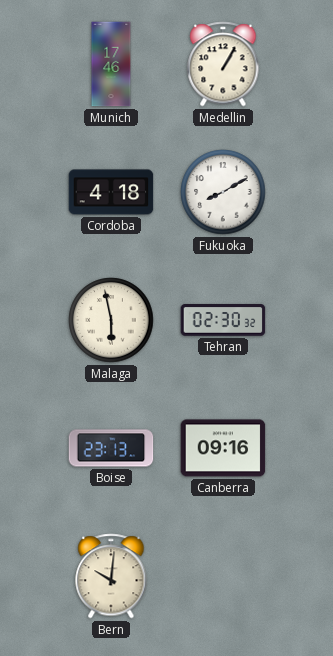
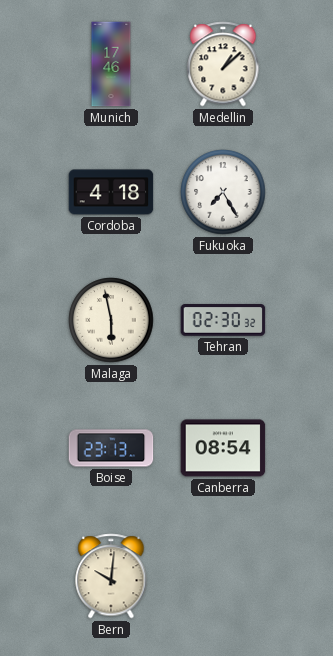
Medellin: 1:05 -> 1:08
Fukuoka: 8:10 -> 7:25
Canberra: 09:16 -> 08:54
